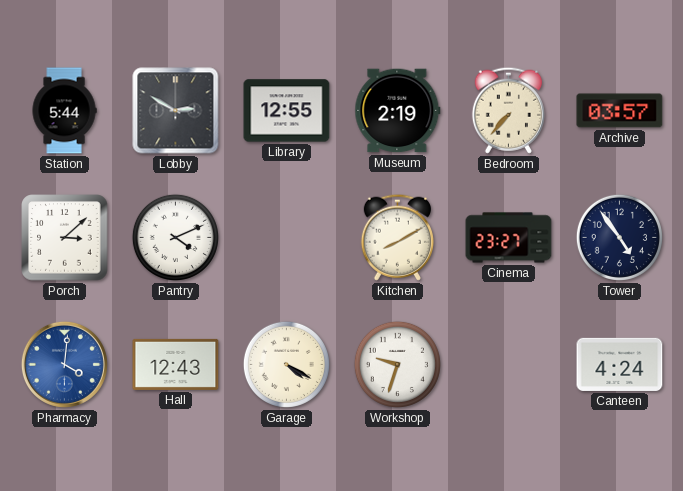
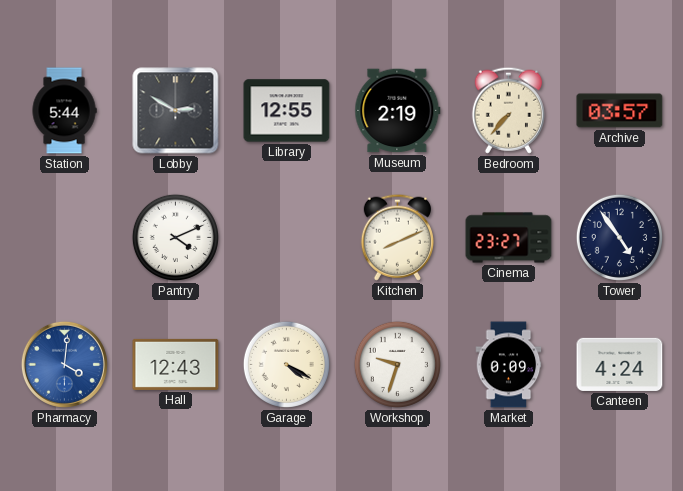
Porch: 3:08 -> none
Kitchen: 8:10 -> 8:11
Market: none -> 0:09
